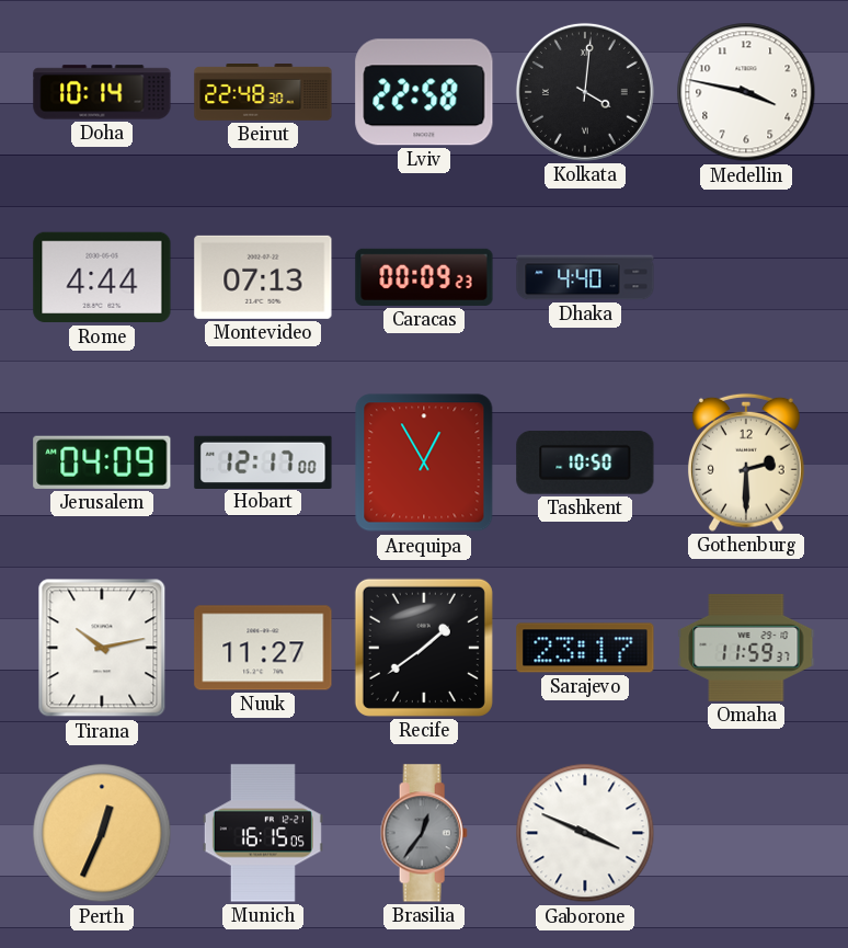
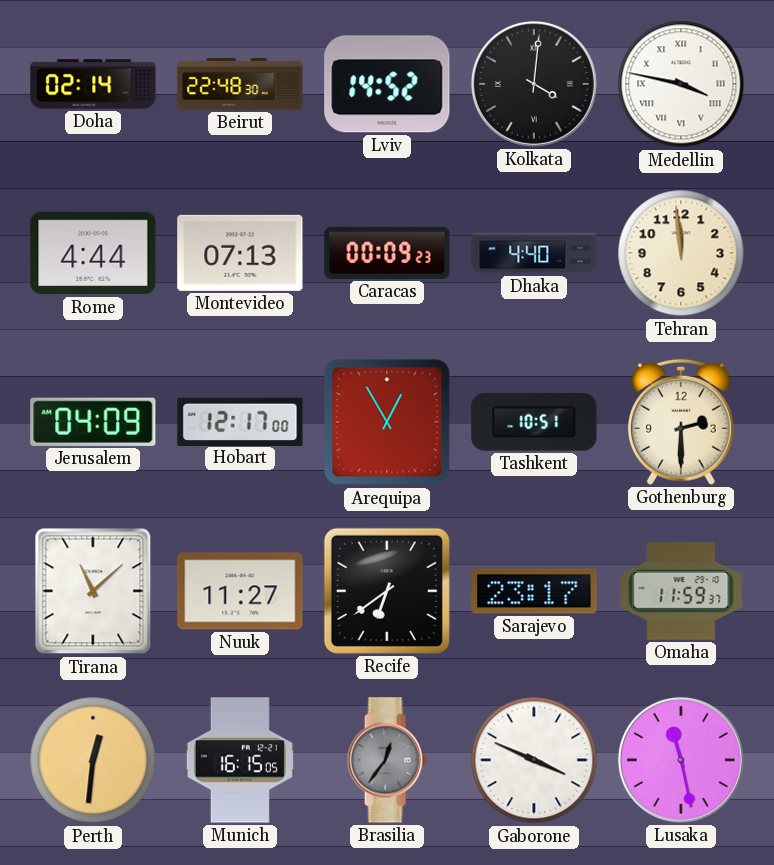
Doha: 10:14 -> 02:14
Lviv: 22:58 -> 14:52
Medellin numerals: Arabic -> Roman
Tehran: none -> 11:59
Tashkent: 10:50 -> 10:51
Tirana: 10:13 -> 11:08
Recife: 1:39 -> 6:39
Perth: 12:34 -> 12:31
Lusaka: none -> 11:28
